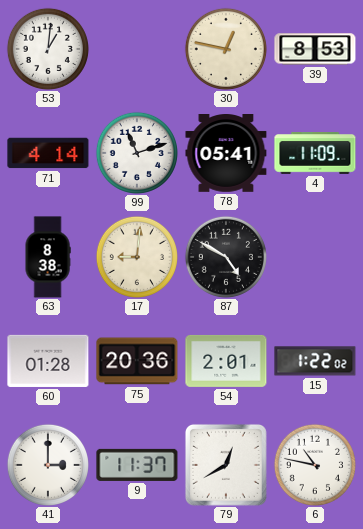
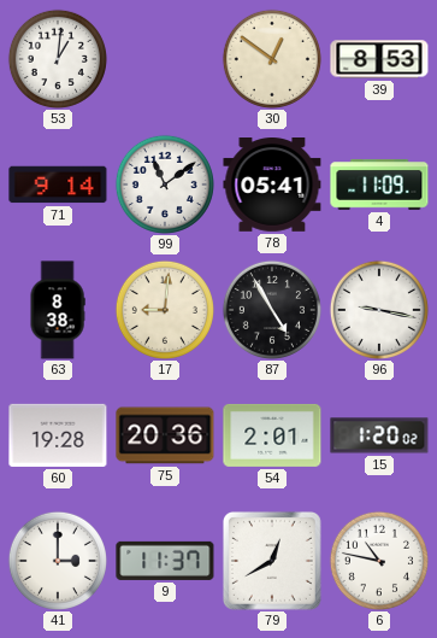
30: 12:47 -> 12:51
71: 4:14 -> 9:14
99: 11:12 -> 11:09
87: 4:50 -> 4:55
96: none -> 9:17
60: 01:28 -> 19:28
15: 1:22 -> 1:20
